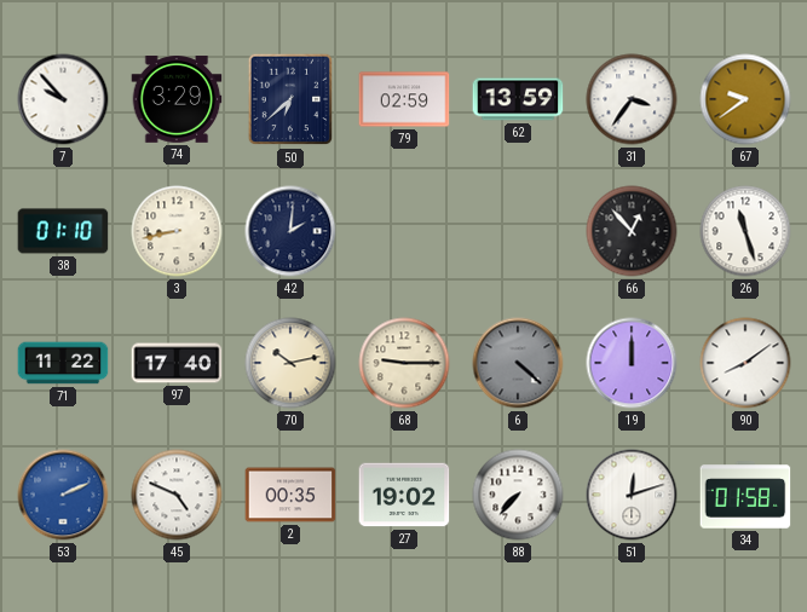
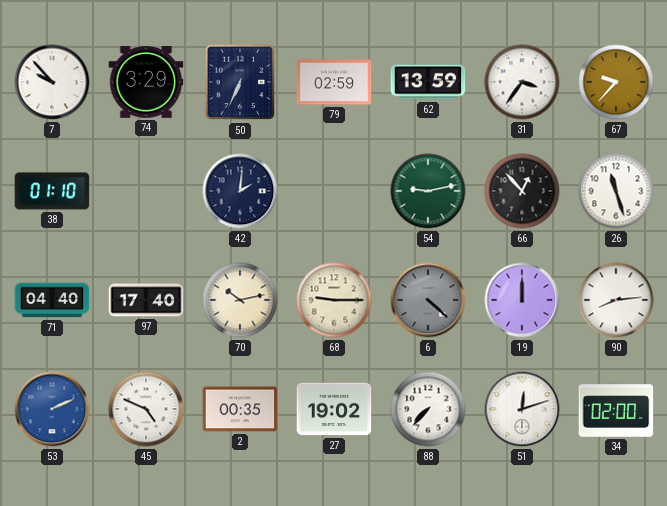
50: 6:38 -> 6:34
67: 9:39 -> 9:37
3: 8:43 -> none
54: none -> 9:13
71: 11:22 -> 04:40
90: 8:09 -> 8:14
34: 01:58 -> 02:00
